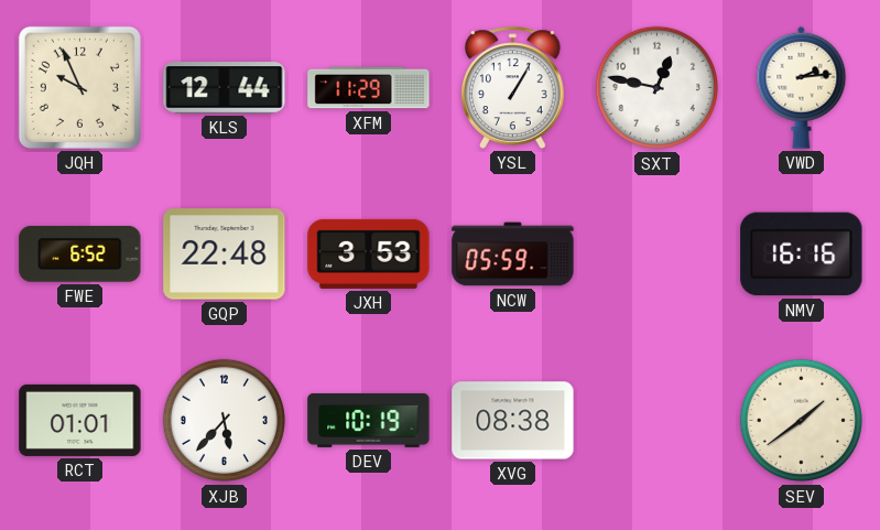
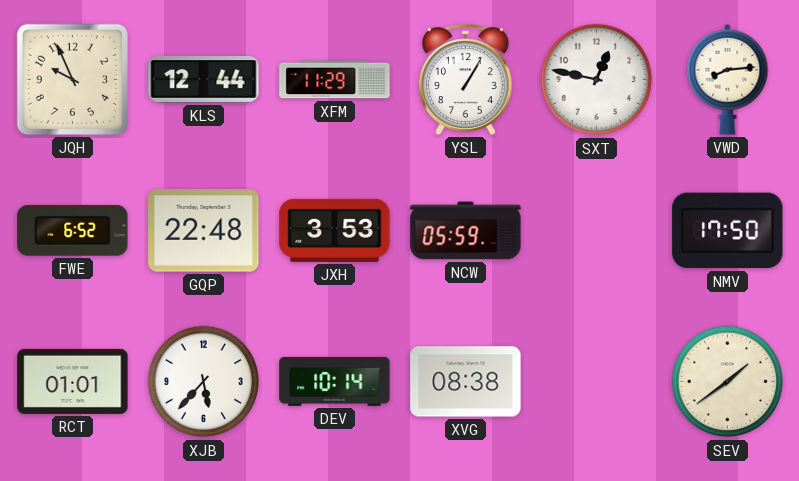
VWD: 2:14 -> 8:14
NMV: 16:16 -> 17:50
DEV: 10:19 -> 10:14
